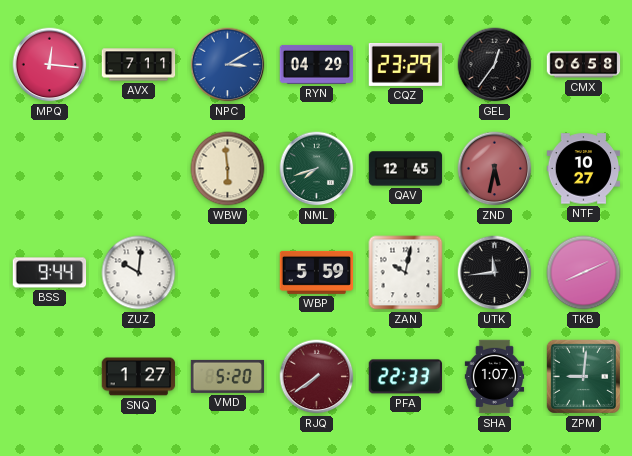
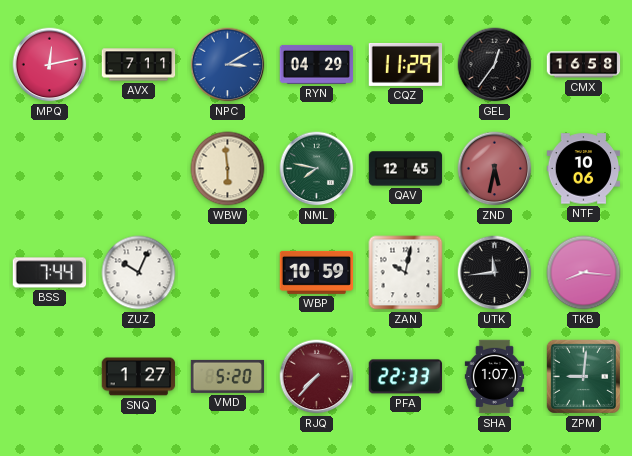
MPQ: 12:16 -> 12:13
CQZ: 23:29 -> 11:29
CMX: 06:58 -> 16:58
NML: 7:42 -> 7:47
NTF: 10:27 -> 10:06
BSS: 9:44 -> 7:44
ZUZ: 10:01 -> 10:04
WBP: 5:59 -> 10:59
TKB: 8:11 -> 8:16
RJQ: 7:39 -> 7:37
